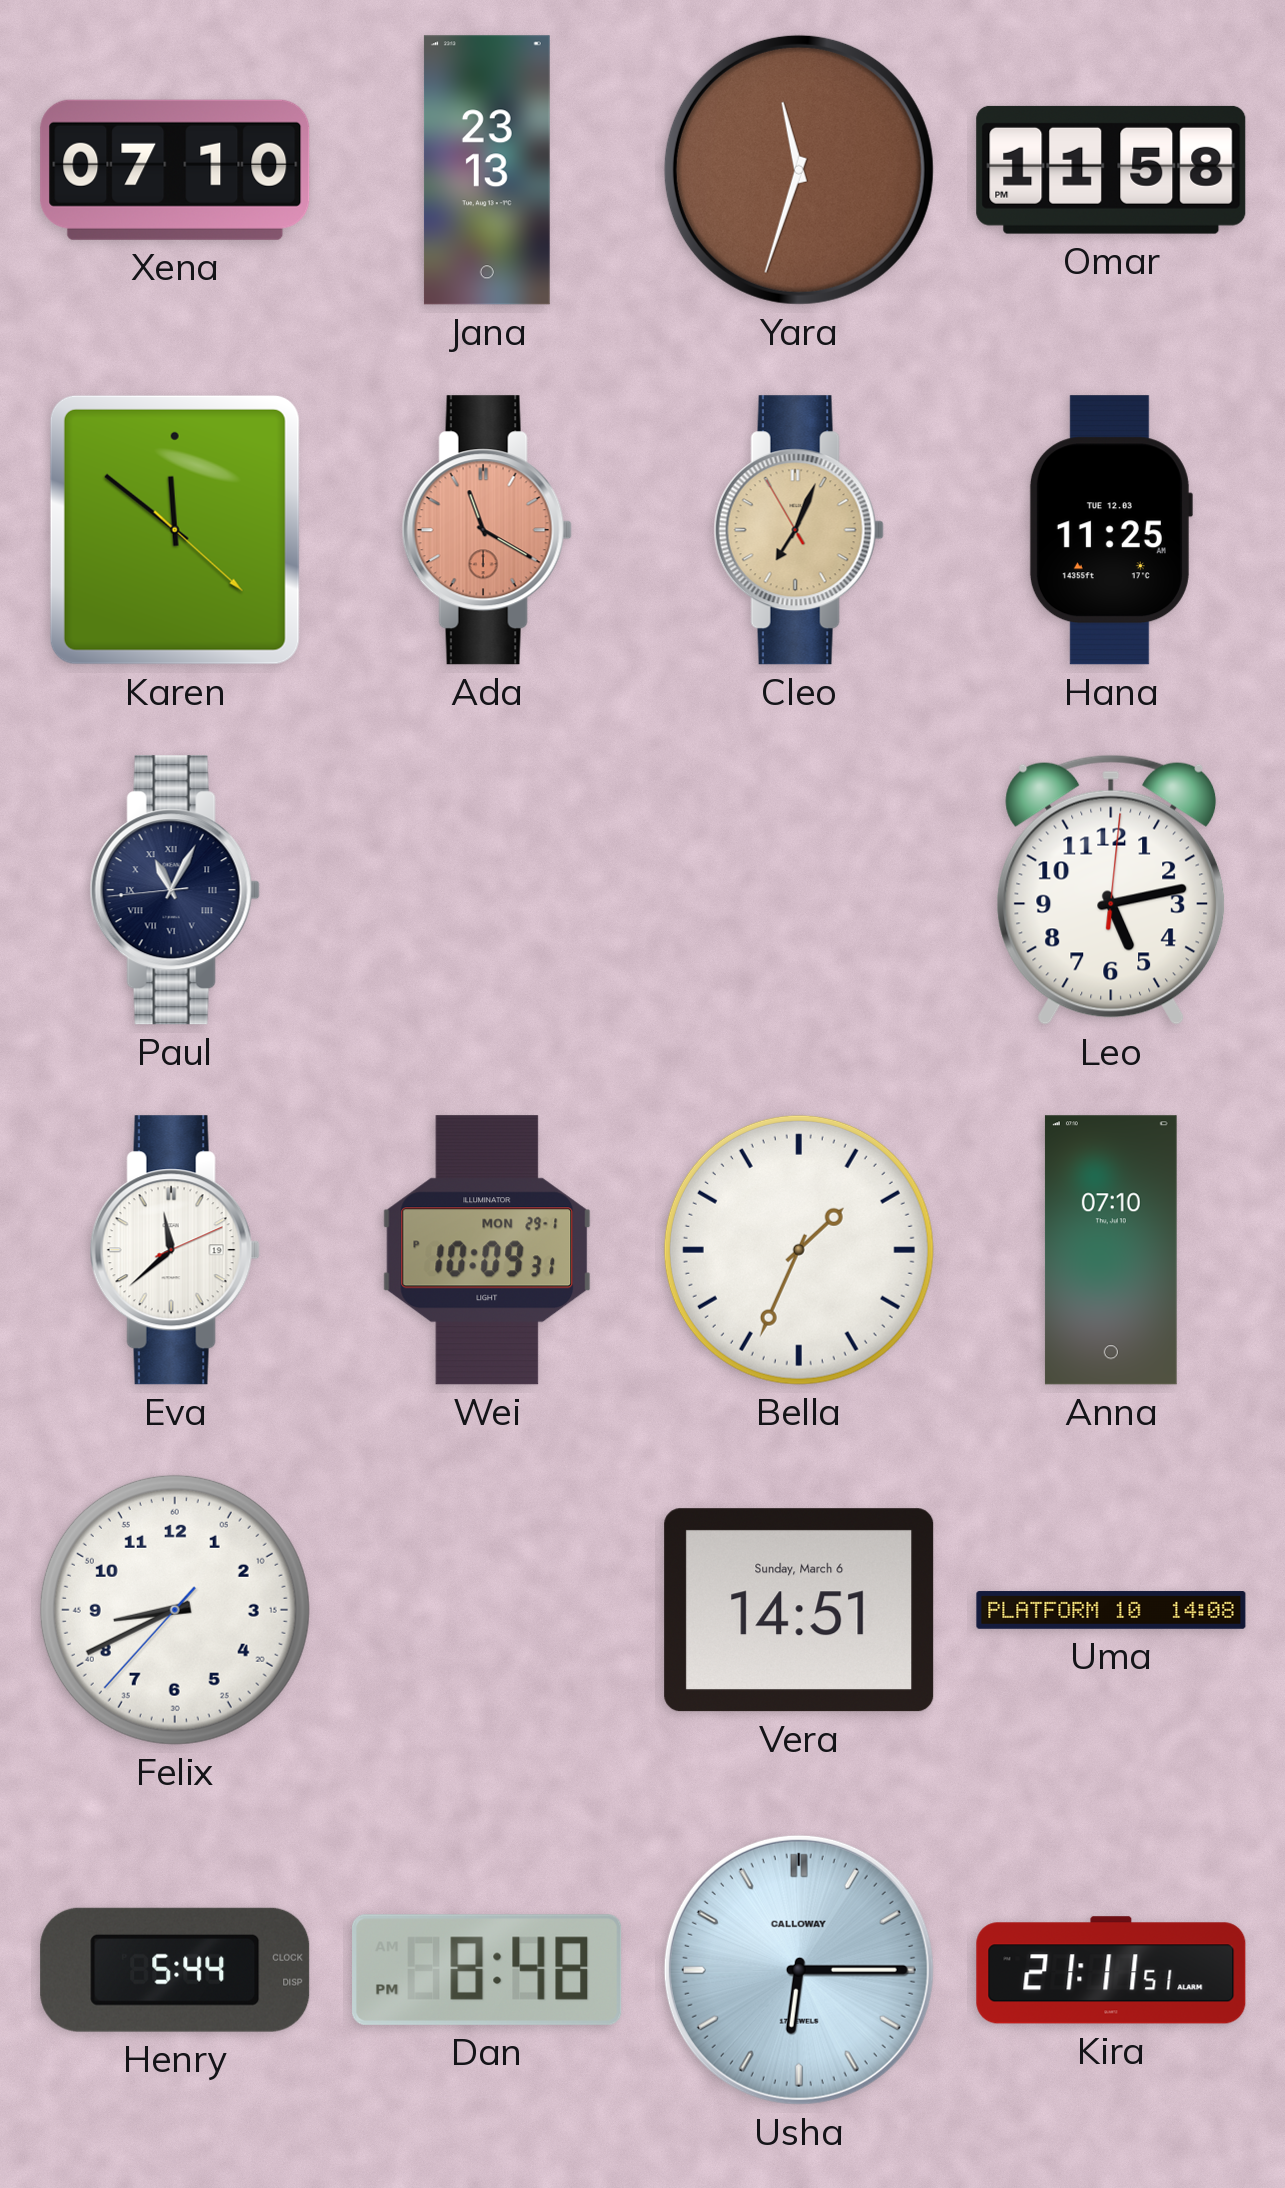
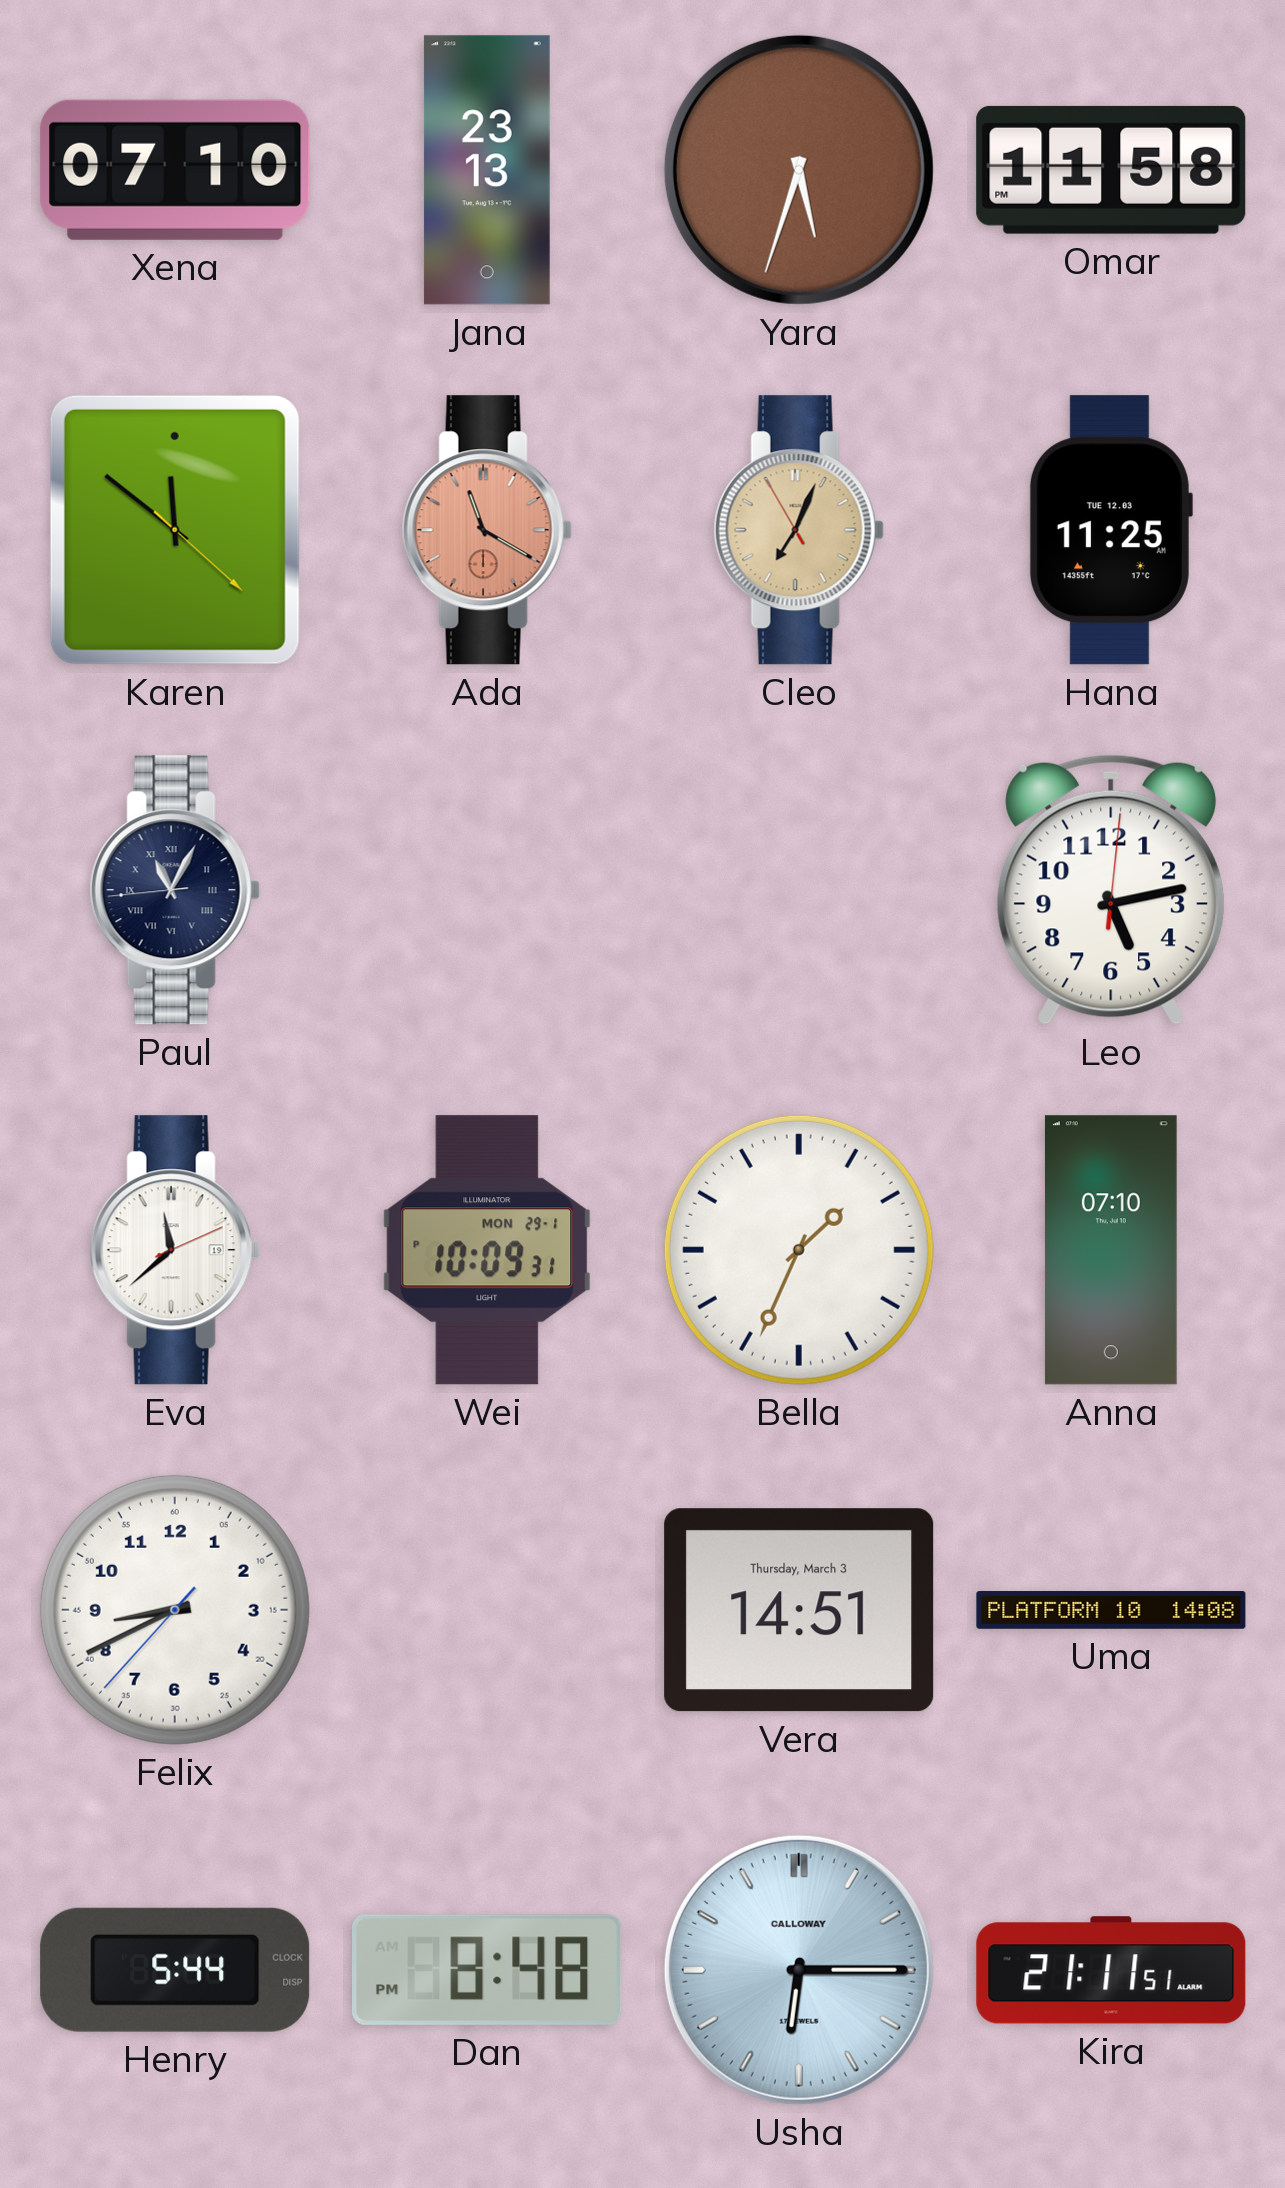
Yara: 11:33 -> 5:33
Vera date: Sunday, March 6 -> Thursday, March 3
